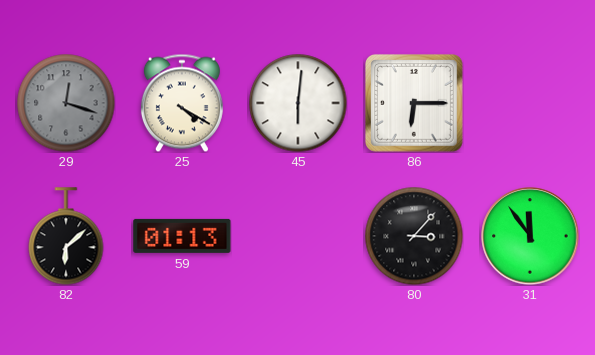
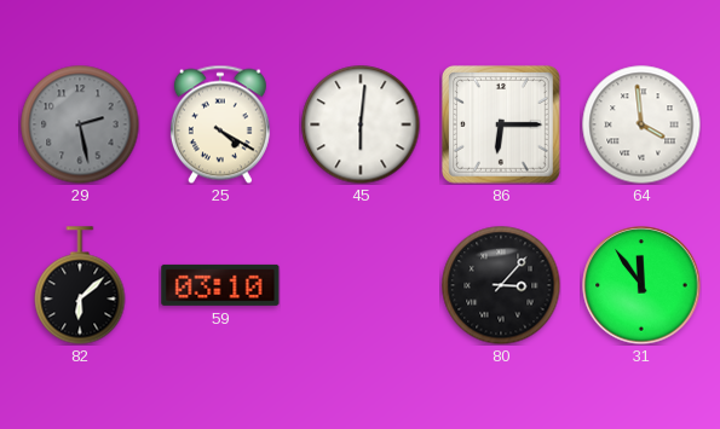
29: 12:18 -> 2:28
64: none -> 3:59
59: 01:13 -> 03:10
